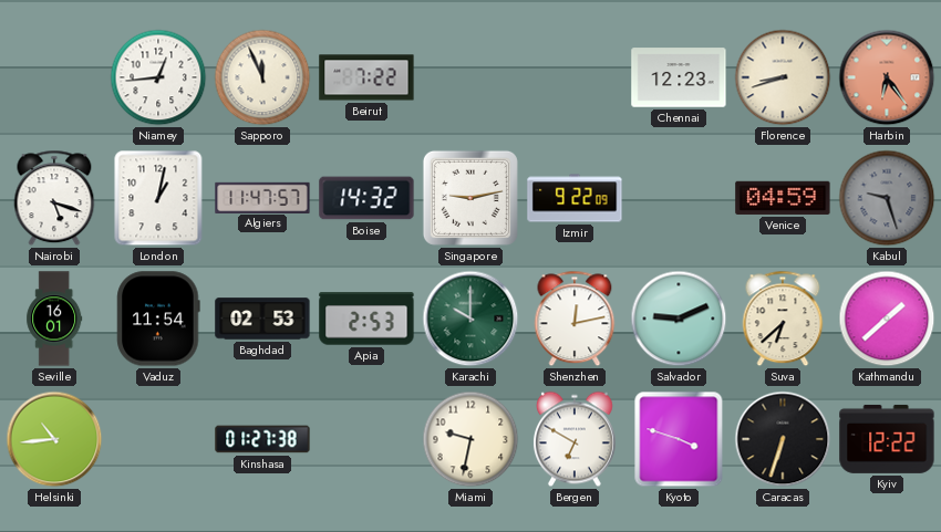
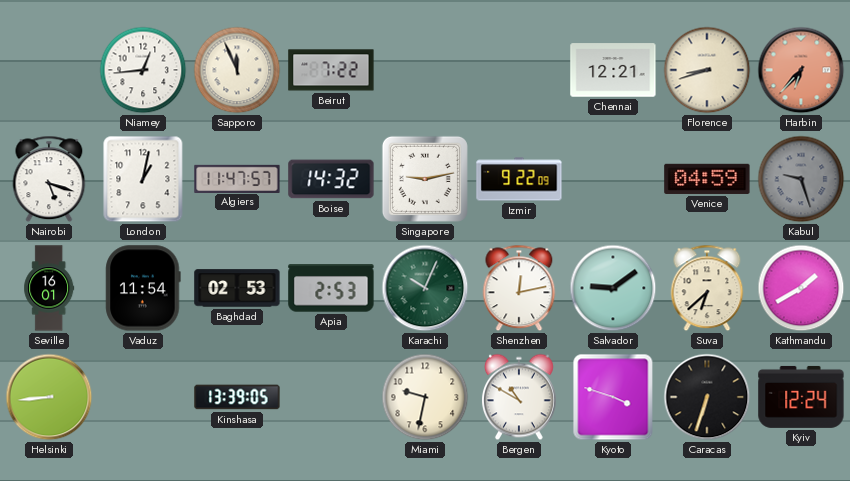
Chennai: 12:23 -> 12:21
Harbin: 6:24 -> 6:37
Karachi: 10:00 -> 10:04
Salvador: 9:11 -> 9:09
Kathmandu: 1:38 -> 1:40
Helsinki: 10:44 -> 8:44
Kinshasa: 01:27 -> 13:39
Bergen: 6:50 -> 10:50
Kyiv: 12:22 -> 12:24
